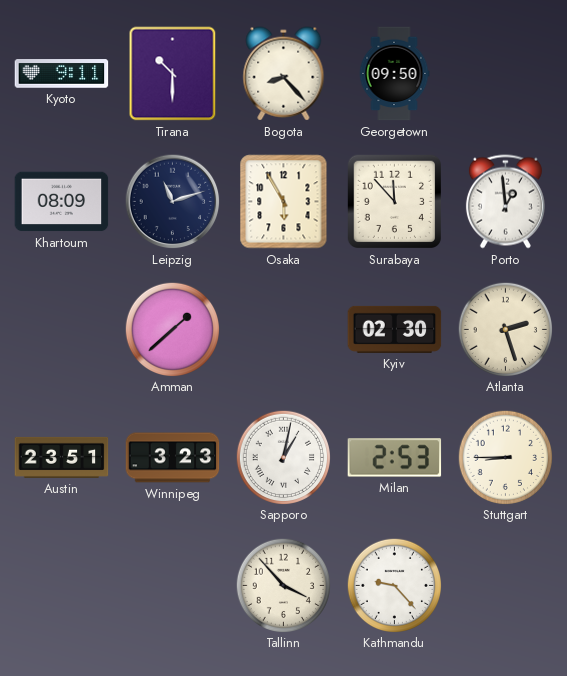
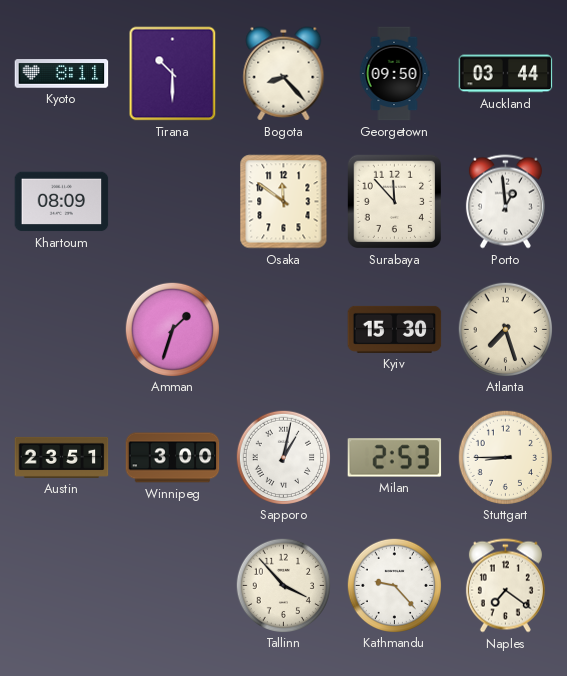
Kyoto: 9:11 -> 8:11
Auckland: none -> 03:44
Leipzig: 11:12 -> none
Osaka: 5:55 -> 11:51
Amman: 1:38 -> 1:33
Kyiv: 02:30 -> 15:30
Atlanta: 2:27 -> 7:27
Winnipeg: 3:23 -> 3:00
Naples: none -> 7:21
